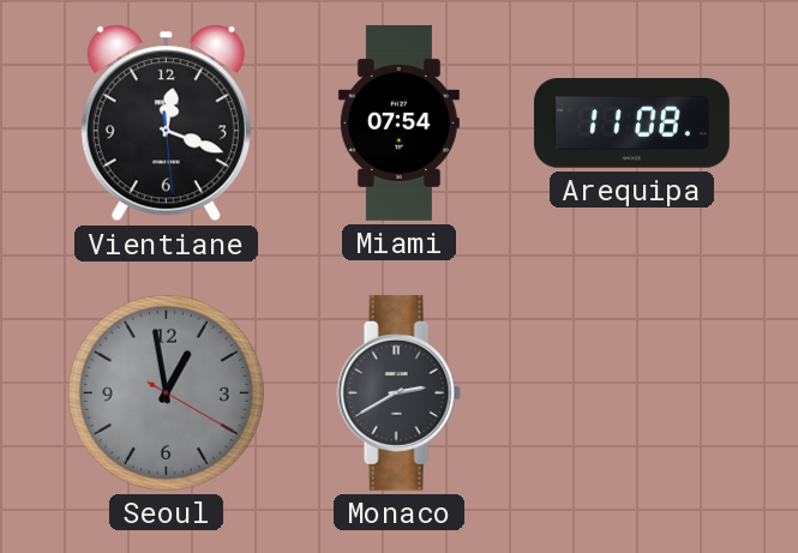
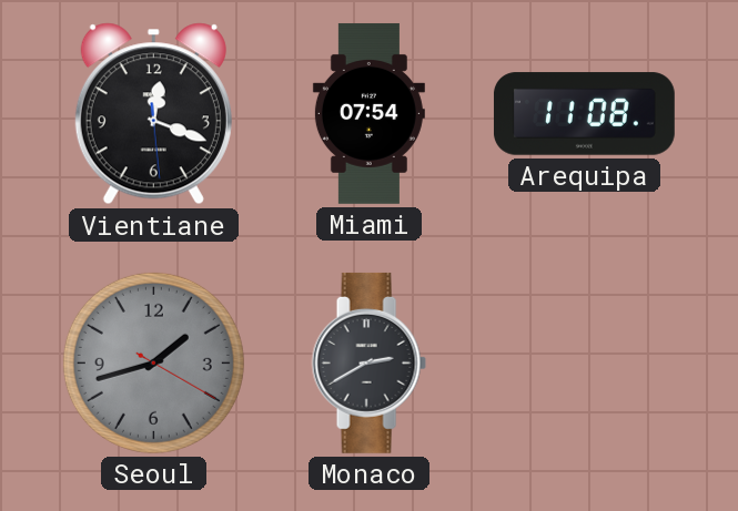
Seoul: 12:58 -> 1:42
